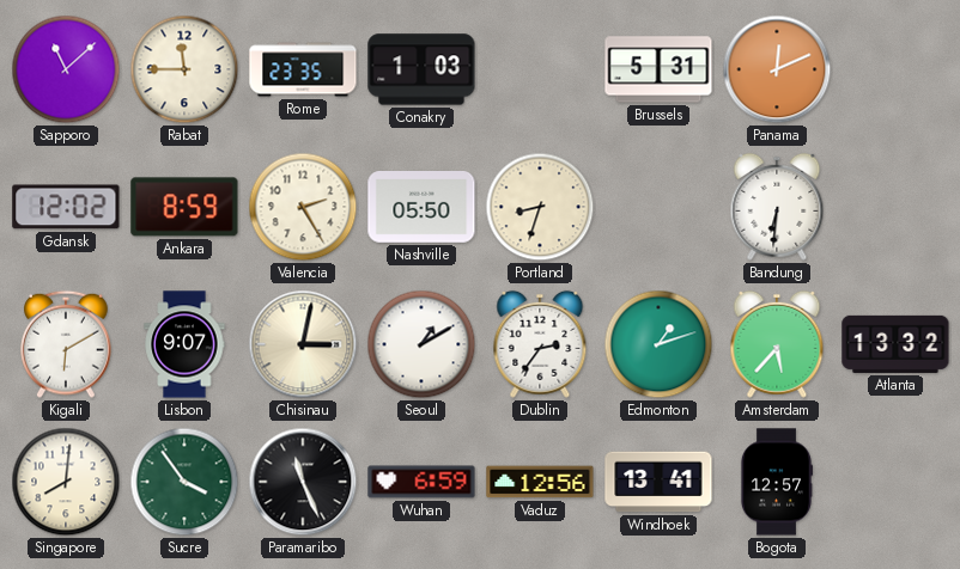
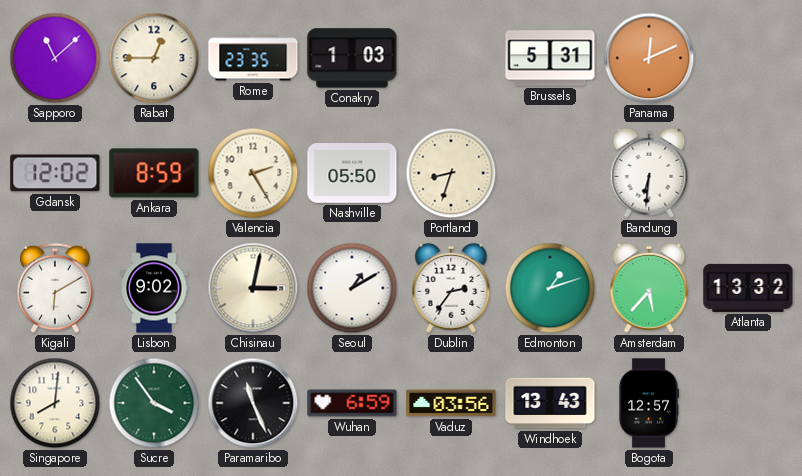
Rabat: 11:45 -> 12:45
Lisbon: 9:07 -> 9:02
Vaduz: 12:56 -> 03:56
Windhoek: 13:41 -> 13:43
